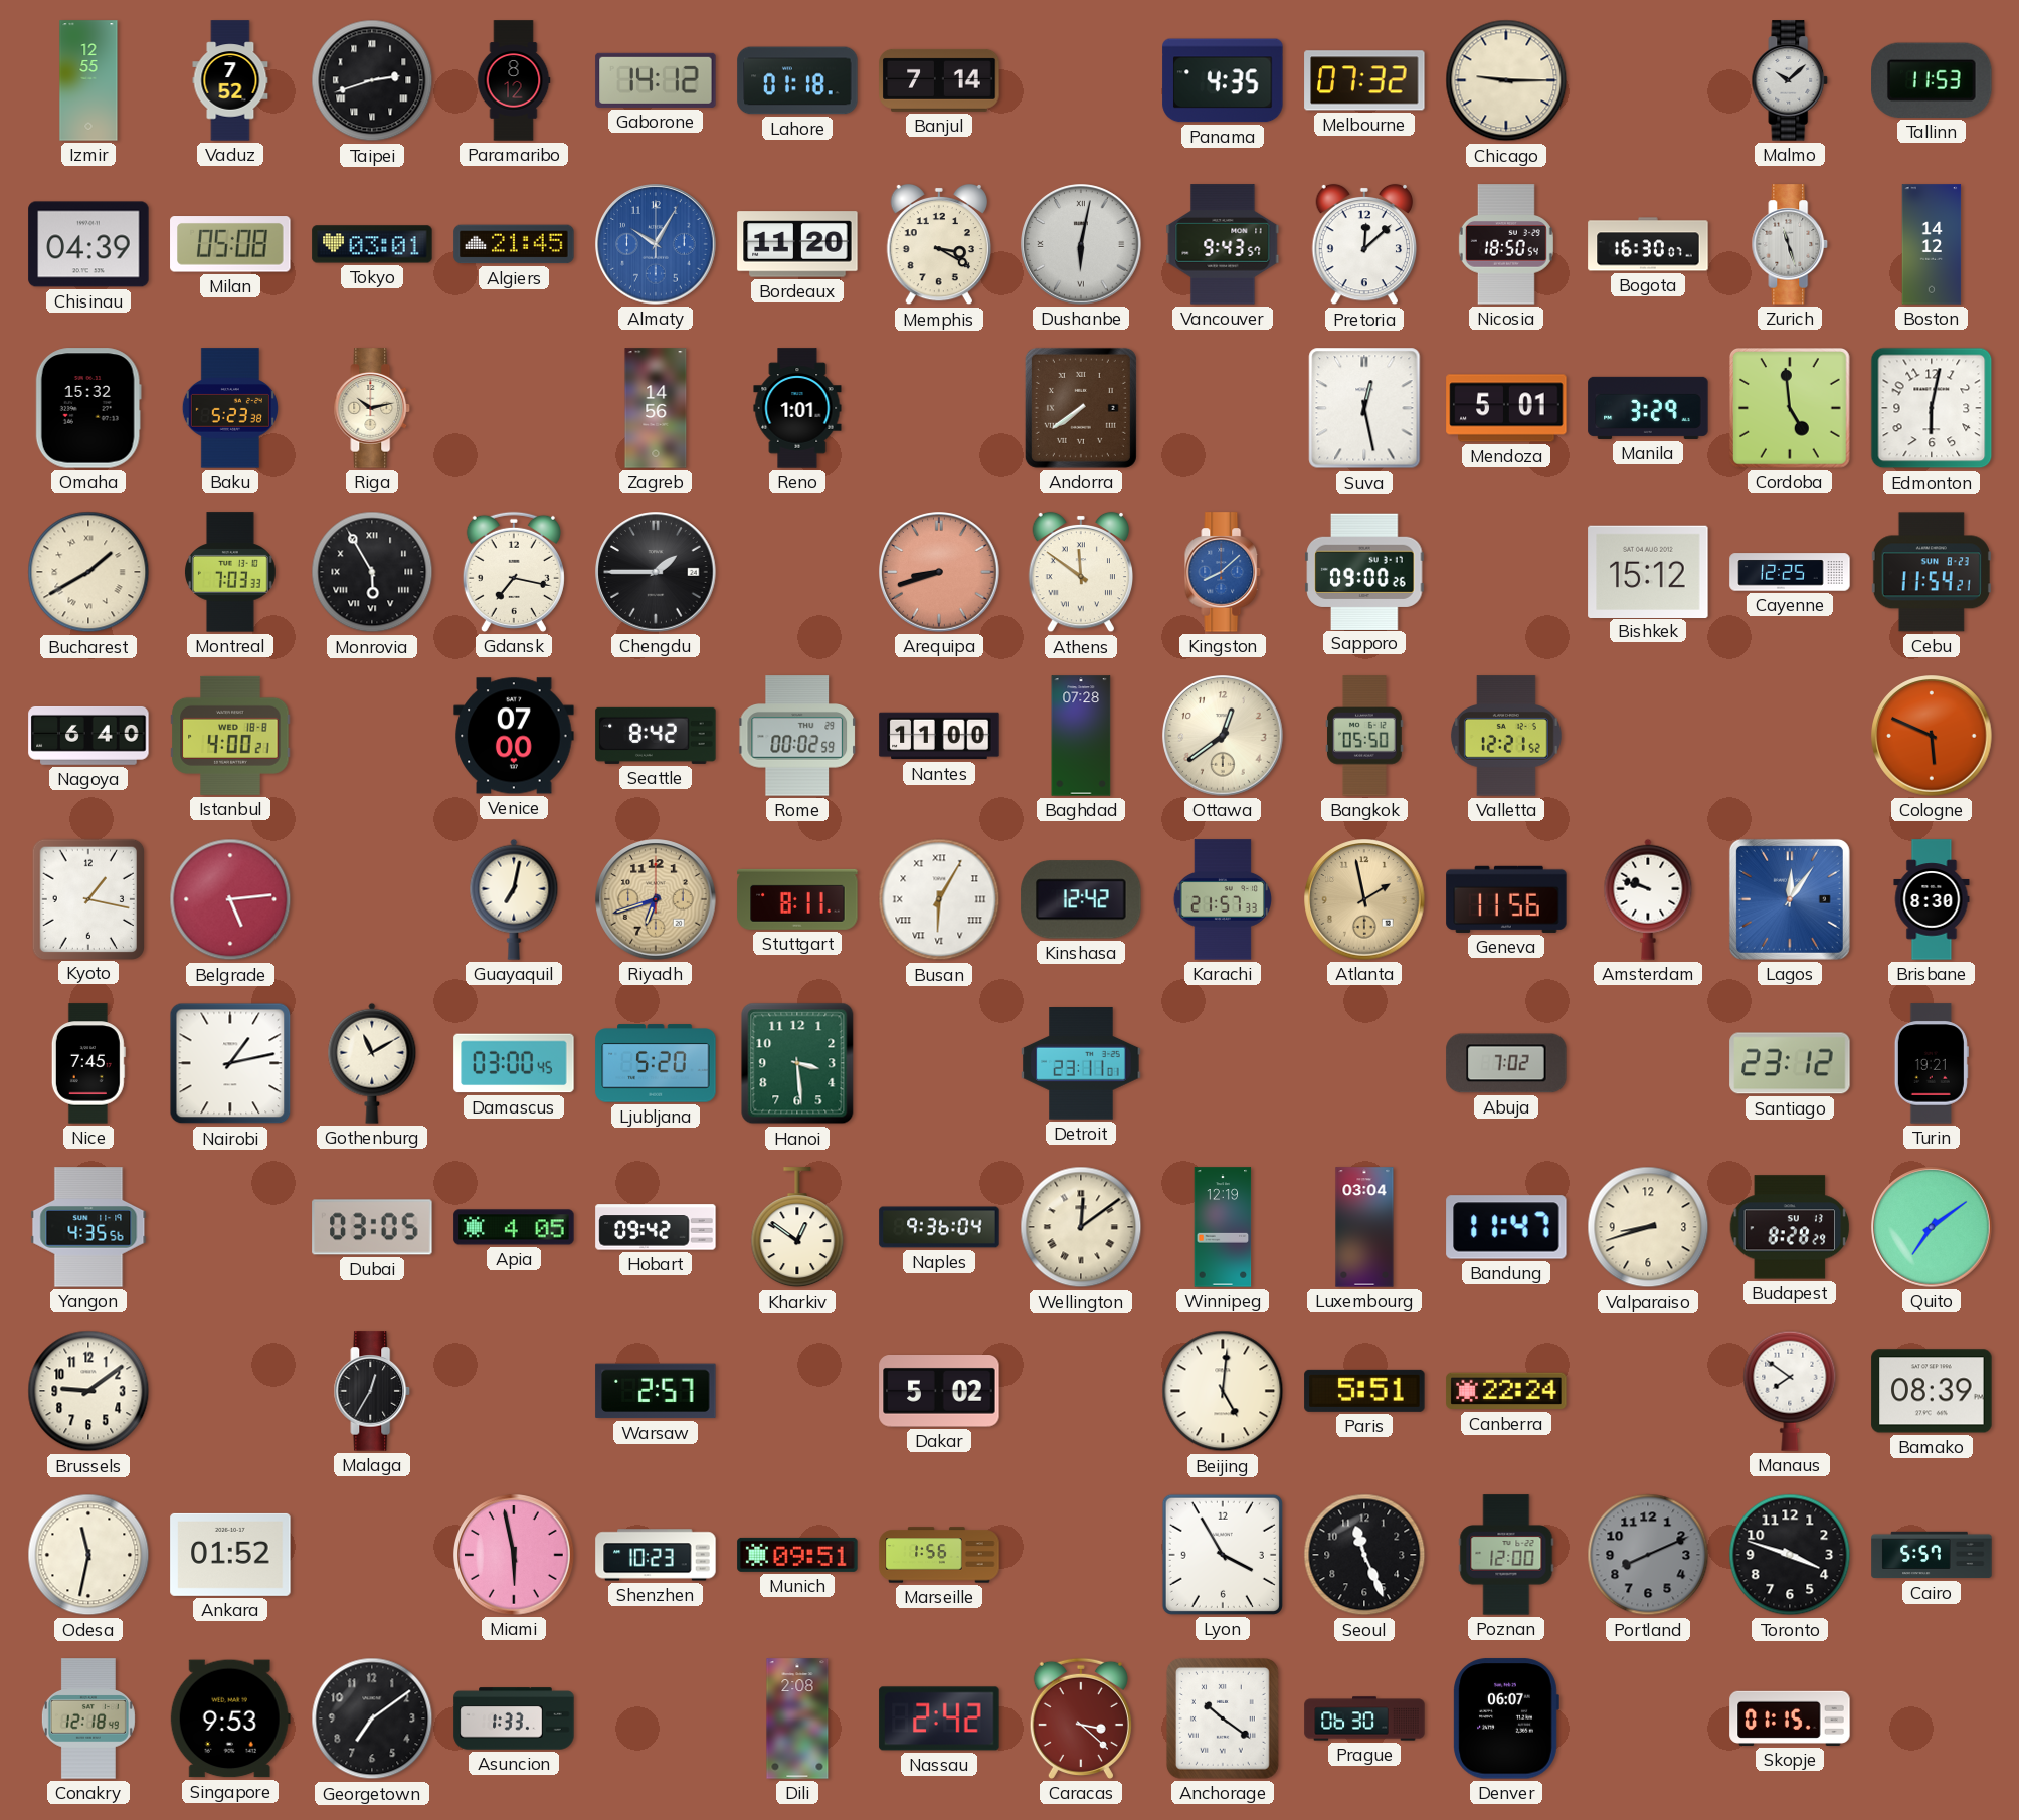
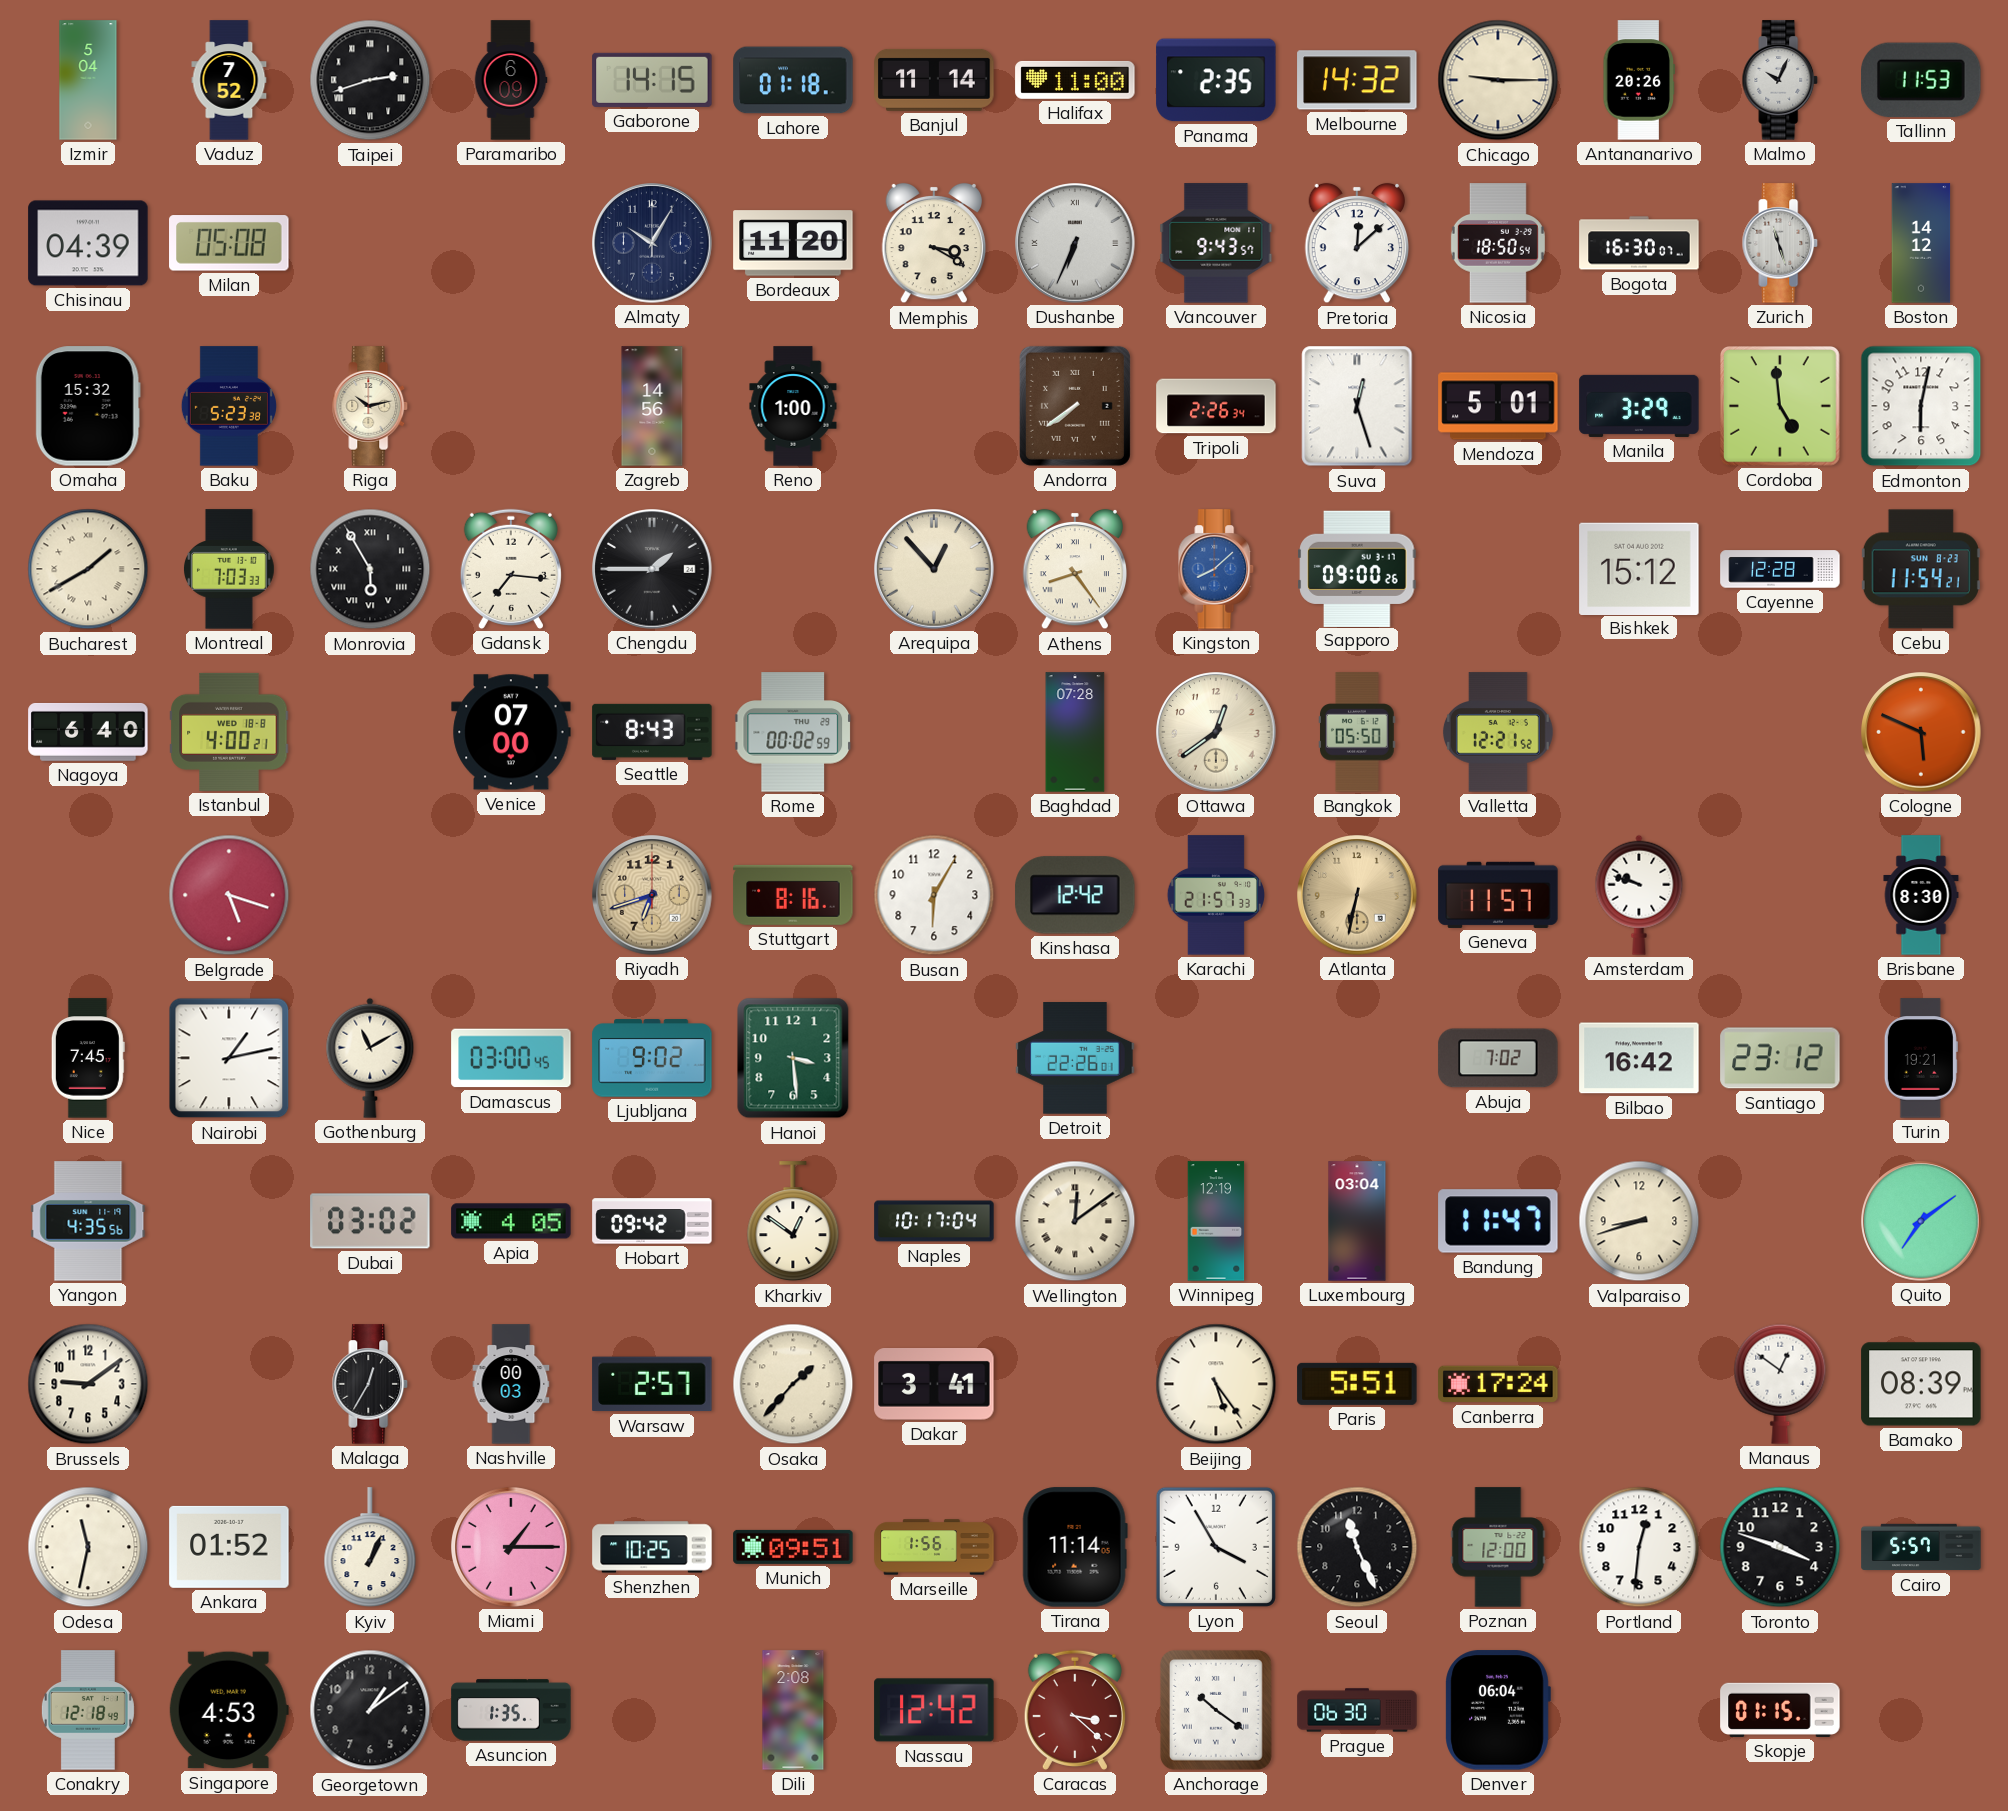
Izmir: 12:55 -> 5:04
Paramaribo: 8:12 -> 6:09
Gaborone: 14:12 -> 14:15
Banjul: 7:14 -> 11:14
Halifax: none -> 11:00
Panama: 4:35 -> 2:35
Melbourne: 07:32 -> 14:32
Antananarivo: none -> 20:26
Malmo: 10:08 -> 10:04
Tokyo: 03:01 -> none
Algiers: 21:45 -> none
Almaty dial: blue -> navy
Dushanbe: 6:02 -> 6:34
Reno: 1:01 -> 1:00
Tripoli: none -> 2:26
Suva: 12:28 -> 12:27
Gdansk: 7:17 -> 7:16
Arequipa: 8:42 -> 12:53
Arequipa dial: salmon -> cream
Athens: 11:51 -> 8:24
Cayenne: 12:25 -> 12:28
Seattle: 8:42 -> 8:43
Nantes: 11:00 -> none
Kyoto: 1:17 -> none
Belgrade: 5:14 -> 5:18
Guayaquil: 7:02 -> none
Stuttgart: 8:11 -> 8:16
Busan numerals: Roman -> Arabic
Atlanta: 1:58 -> 6:32
Geneva: 11:56 -> 11:57
Lagos: 12:06 -> none
Ljubljana: 5:20 -> 9:02
Detroit: 23:11 -> 22:26
Bilbao: none -> 16:42
Dubai: 03:05 -> 03:02
Naples: 9:36 -> 10:17
Budapest: 8:28 -> none
Nashville: none -> 00:03
Osaka: none -> 1:37
Dakar: 5:02 -> 3:41
Beijing: 5:01 -> 5:24
Canberra: 22:24 -> 17:24
Manaus: 7:51 -> 12:51
Kyiv: none -> 1:04
Miami: 5:58 -> 1:15
Shenzhen: 10:23 -> 10:25
Tirana: none -> 11:14
Portland: 8:11 -> 12:31
Portland dial: grey -> white
Singapore: 9:53 -> 4:53
Georgetown: 7:09 -> 1:09
Asuncion: 1:33 -> 1:35
Nassau: 2:42 -> 12:42
Denver: 06:07 -> 06:04
